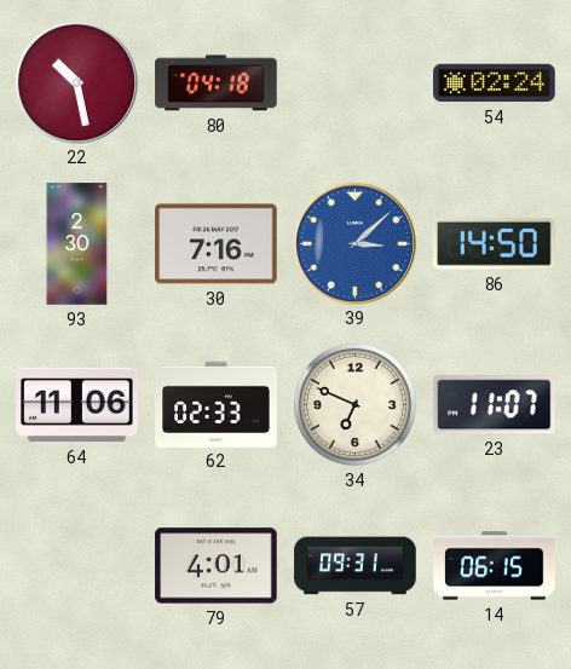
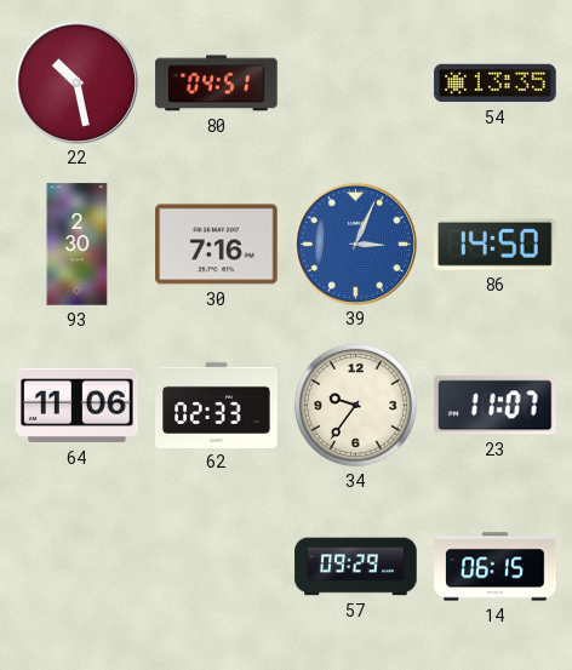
80: 04:18 -> 04:51
54: 02:24 -> 13:35
39: 3:08 -> 3:04
34: 6:49 -> 9:36
79: 4:01 -> none
57: 09:31 -> 09:29
